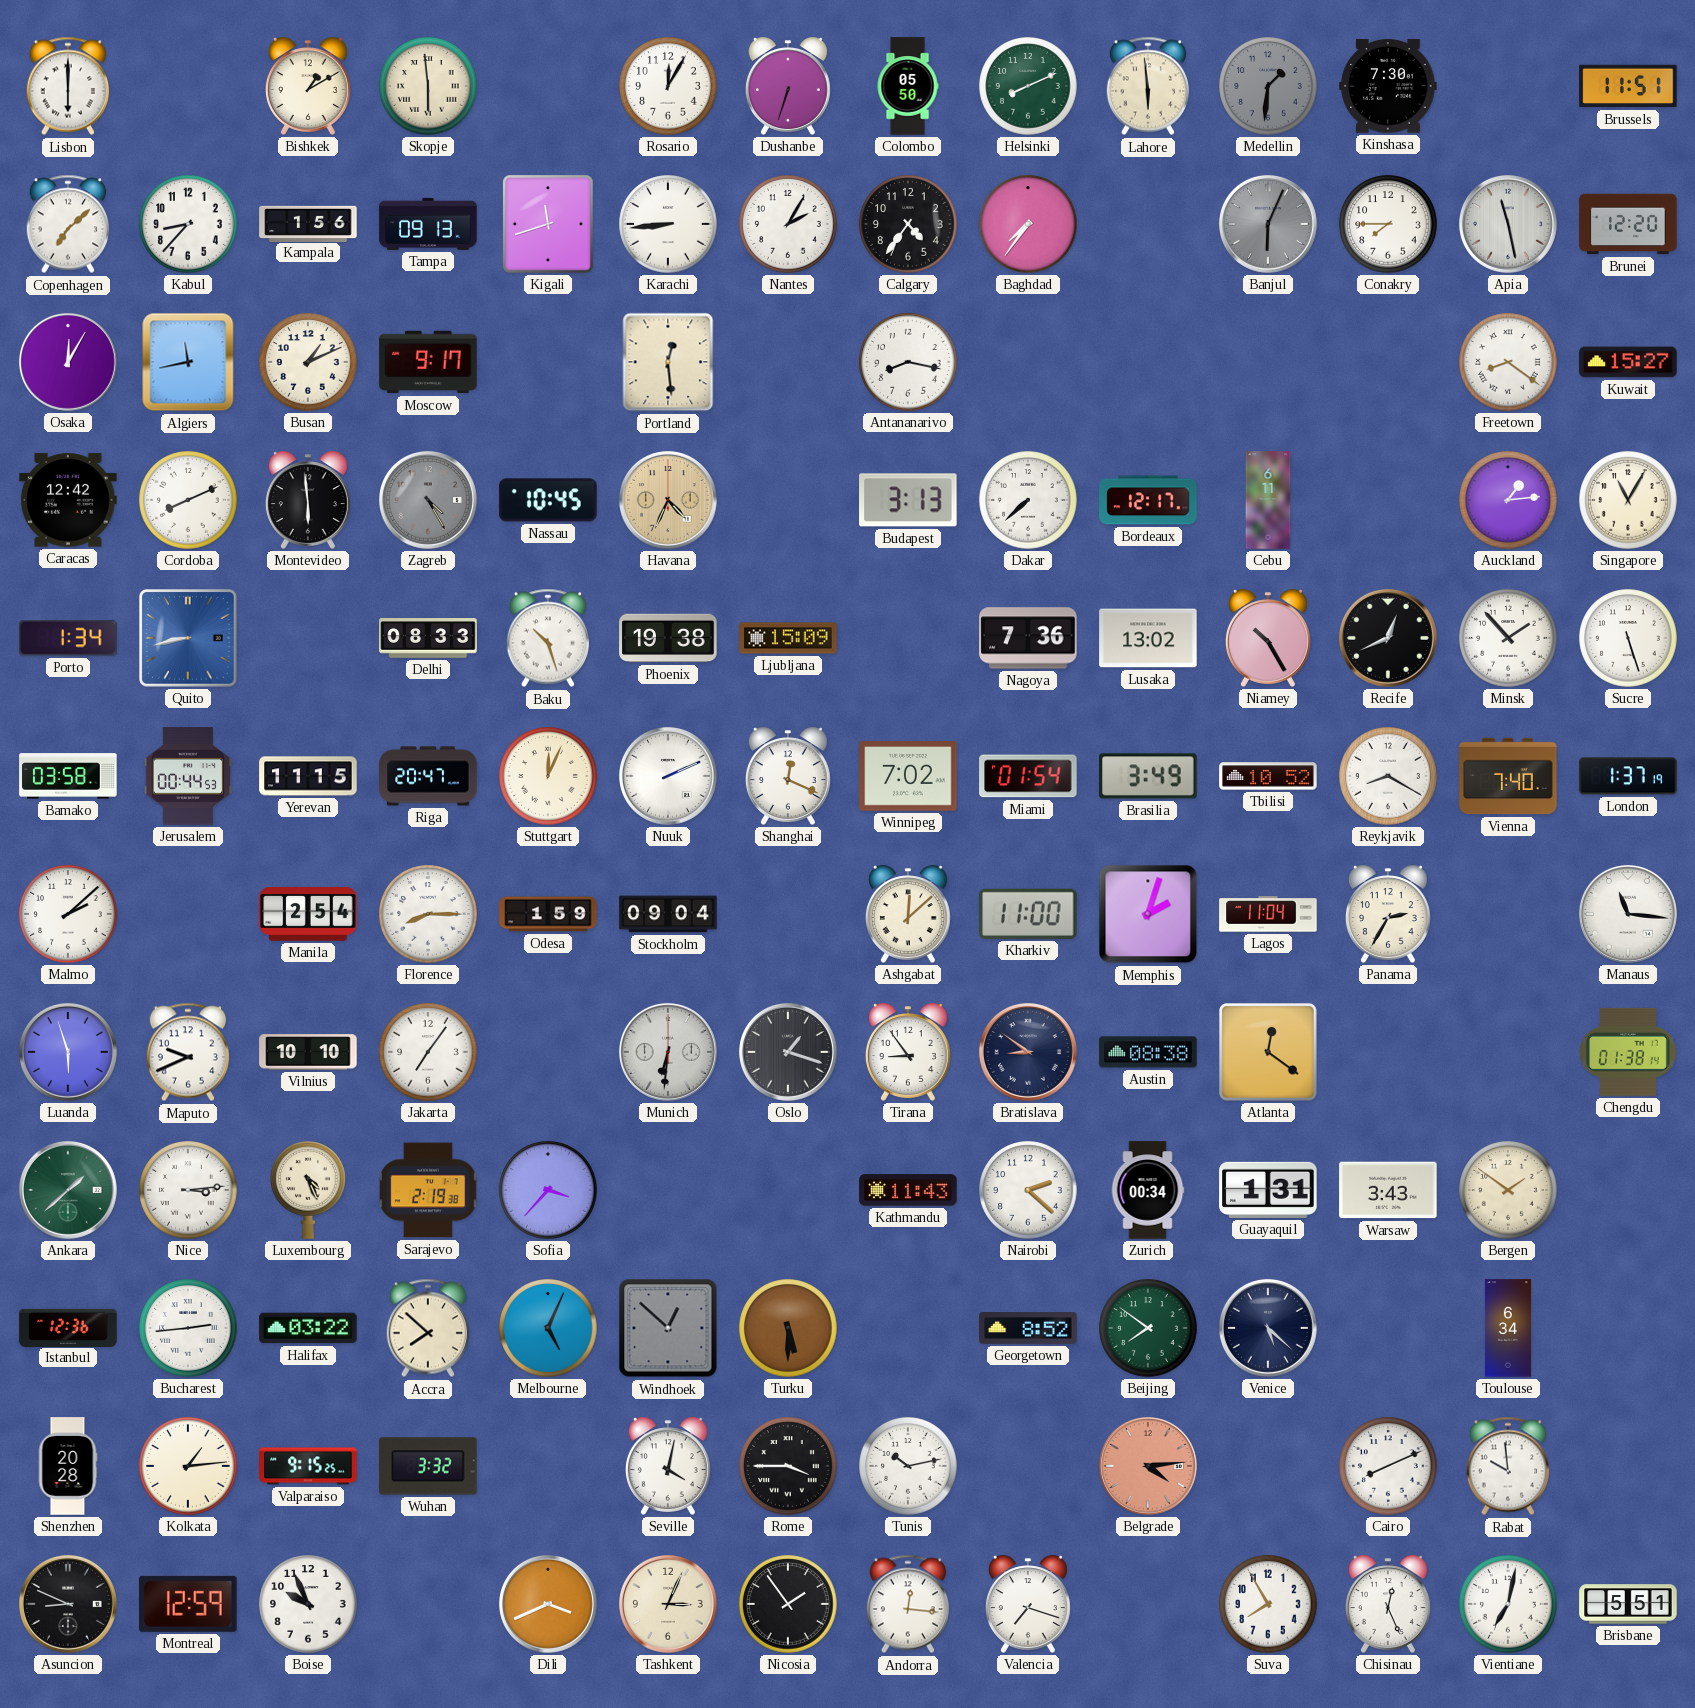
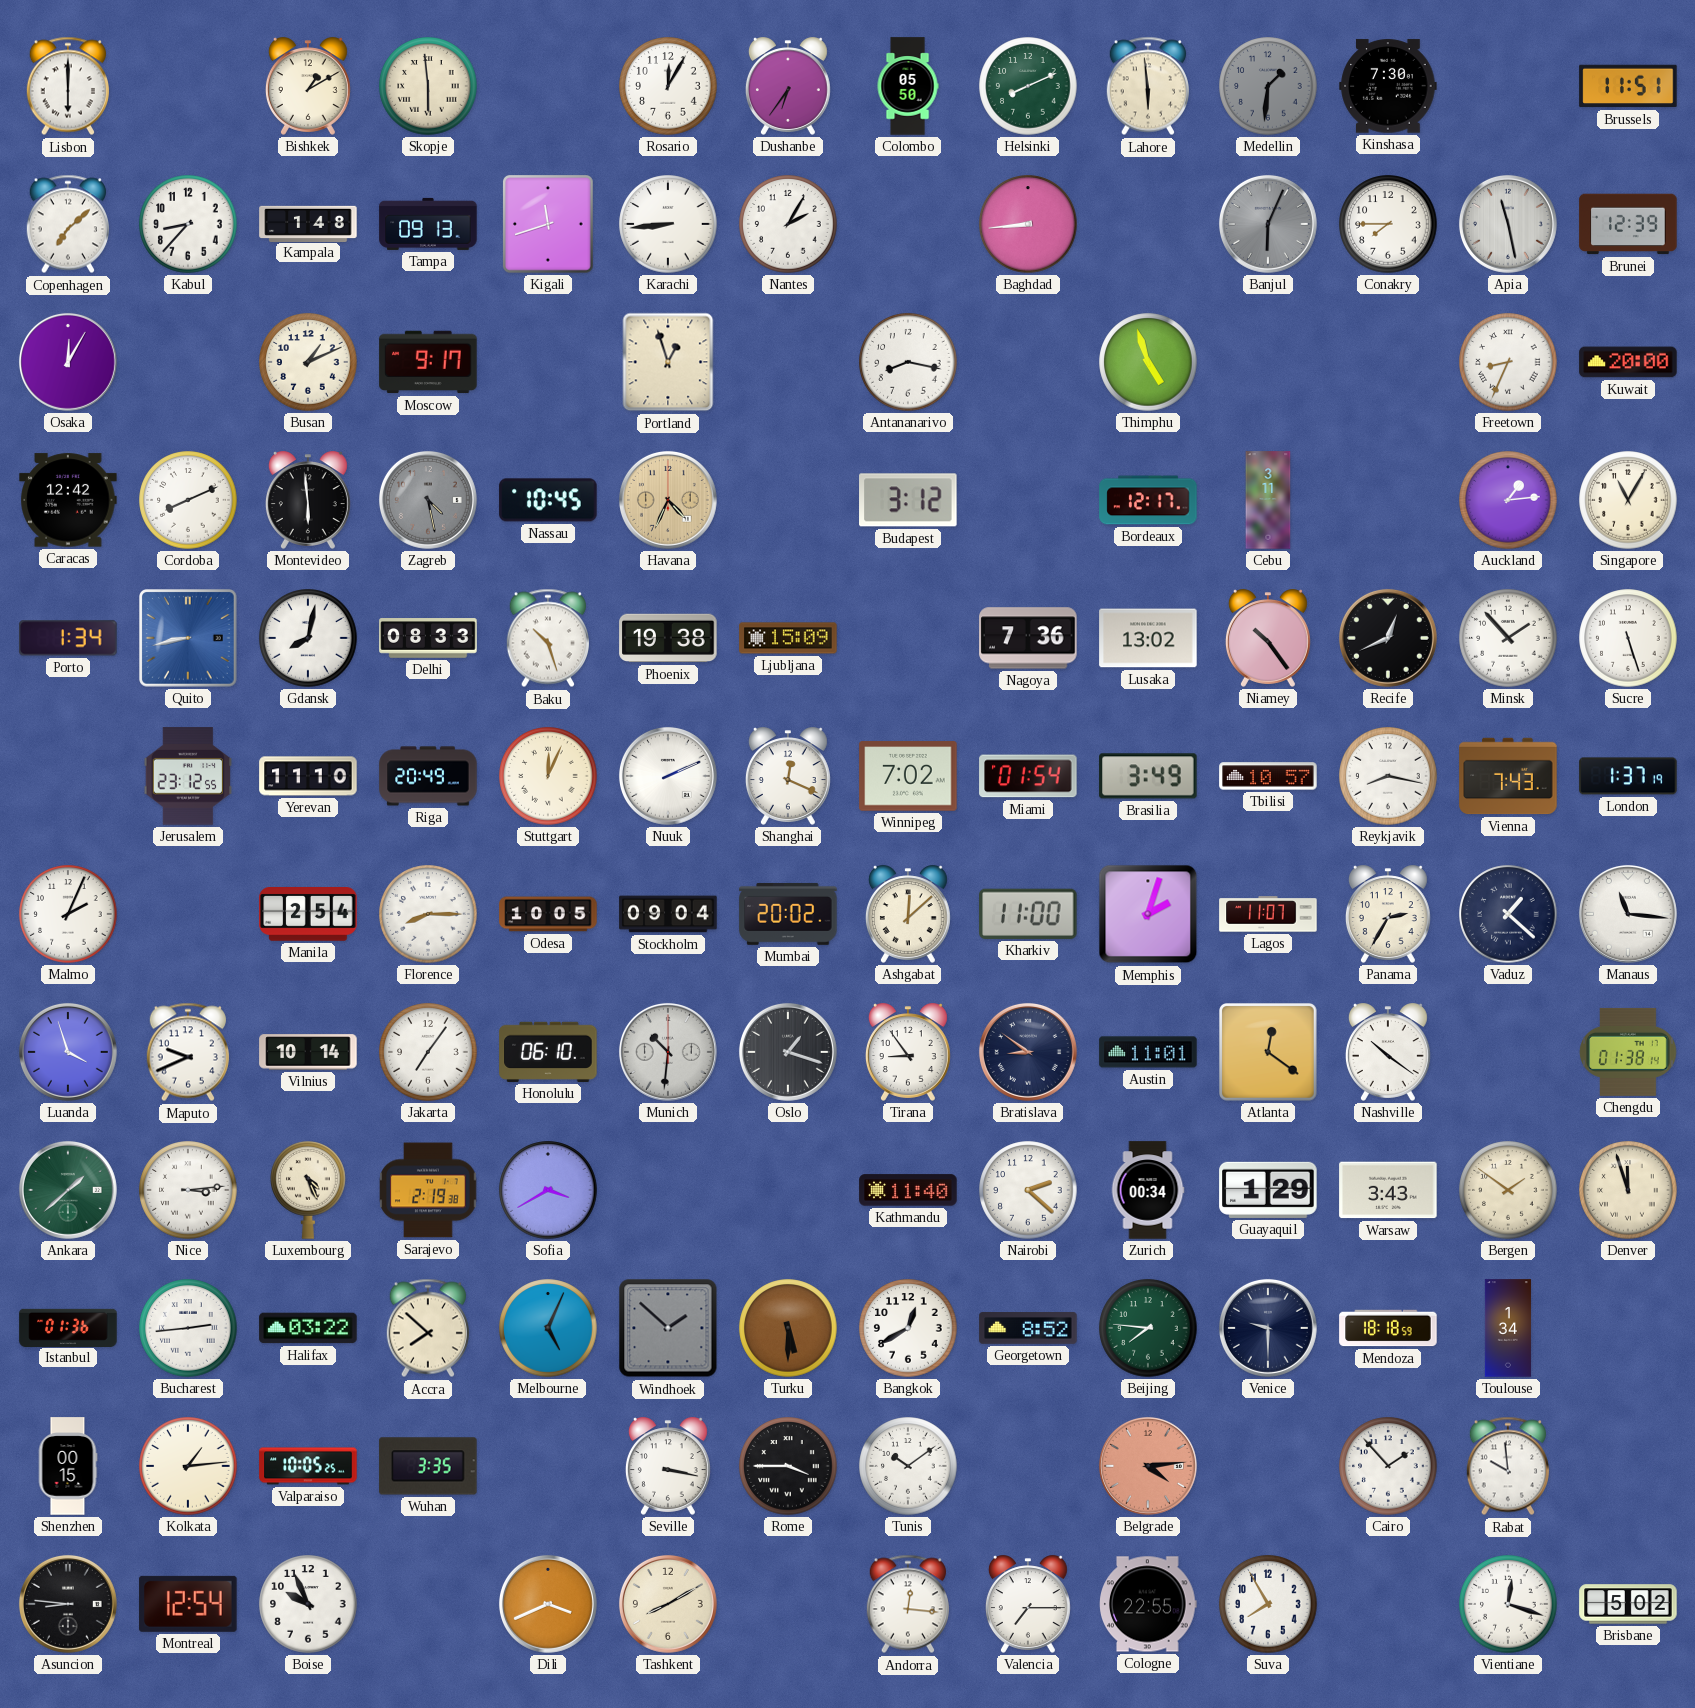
Dushanbe: 6:33 -> 6:36
Kampala: 1:56 -> 1:48
Calgary: 4:36 -> none
Baghdad: 7:36 -> 8:44
Brunei: 12:20 -> 12:39
Algiers: 11:43 -> none
Portland: 12:29 -> 12:57
Thimphu: none -> 4:57
Freetown: 8:21 -> 8:34
Kuwait: 15:27 -> 20:00
Zagreb: 4:25 -> 4:28
Budapest: 3:13 -> 3:12
Dakar: 7:38 -> none
Cebu: 6:11 -> 3:11
Gdansk: none -> 8:02
Niamey: 10:25 -> 10:24
Bamako: 03:58 -> none
Jerusalem: 00:44 -> 23:12
Yerevan: 11:15 -> 11:10
Riga: 20:47 -> 20:49
Tbilisi: 10:52 -> 10:57
Reykjavik: 8:20 -> 8:17
Vienna: 7:40 -> 7:43
Malmo: 2:08 -> 2:04
Odesa: 1:59 -> 10:05
Mumbai: none -> 20:02
Lagos: 11:04 -> 11:07
Vaduz: none -> 1:22
Luanda: 5:57 -> 3:57
Vilnius: 10:10 -> 10:14
Honolulu: none -> 06:10
Munich: 6:31 -> 10:31
Austin: 08:38 -> 11:01
Nashville: none -> 10:21
Sofia: 3:37 -> 3:40
Kathmandu: 11:43 -> 11:40
Guayaquil: 1:31 -> 1:29
Denver: none -> 11:57
Istanbul: 12:36 -> 01:36
Windhoek: 12:52 -> 1:52
Bangkok: none -> 12:40
Beijing: 7:51 -> 7:46
Venice: 5:22 -> 9:30
Mendoza: none -> 18:18
Toulouse: 6:34 -> 1:34
Shenzhen: 20:28 -> 00:15
Valparaiso: 9:15 -> 10:05
Wuhan: 3:32 -> 3:35
Seville: 4:02 -> 3:17
Tunis: 10:13 -> 10:09
Cairo: 8:11 -> 1:53
Asuncion: 8:49 -> 8:46
Montreal: 12:59 -> 12:54
Tashkent: 3:04 -> 8:10
Nicosia: 1:54 -> none
Valencia: 7:18 -> 7:15
Cologne: none -> 22:55
Chisinau: 12:26 -> none
Vientiane: 7:02 -> 12:18
Brisbane: 5:51 -> 5:02
